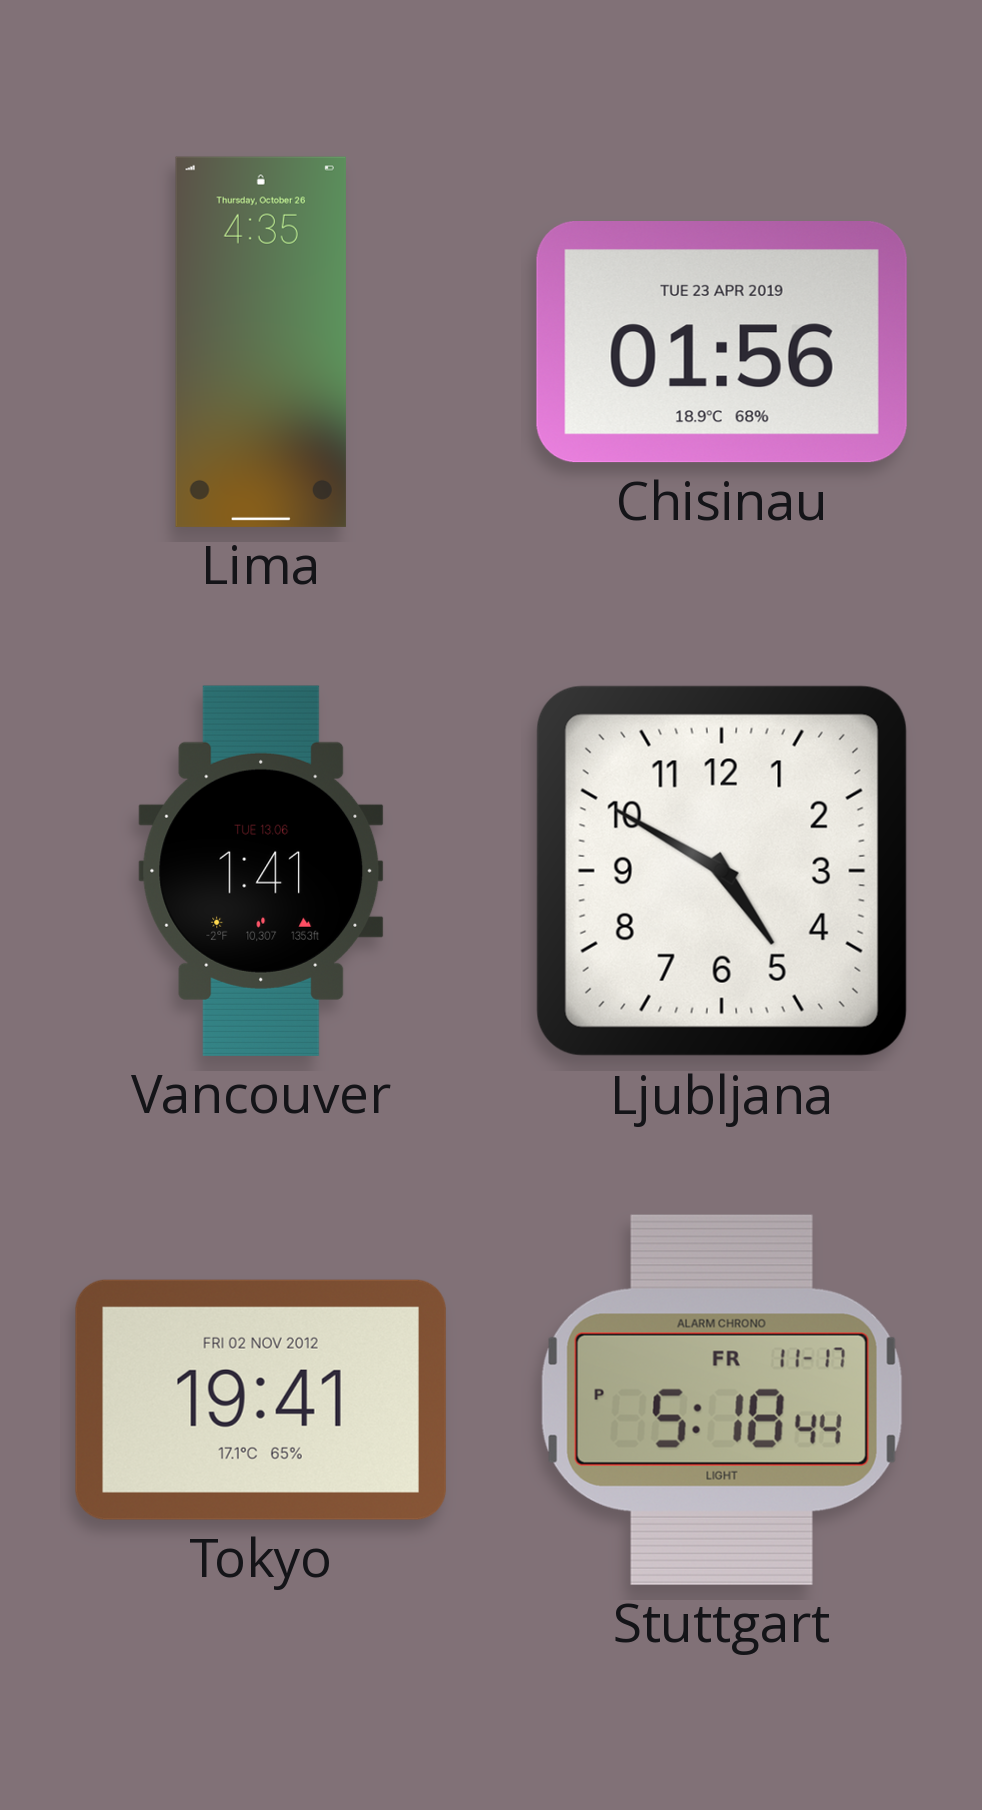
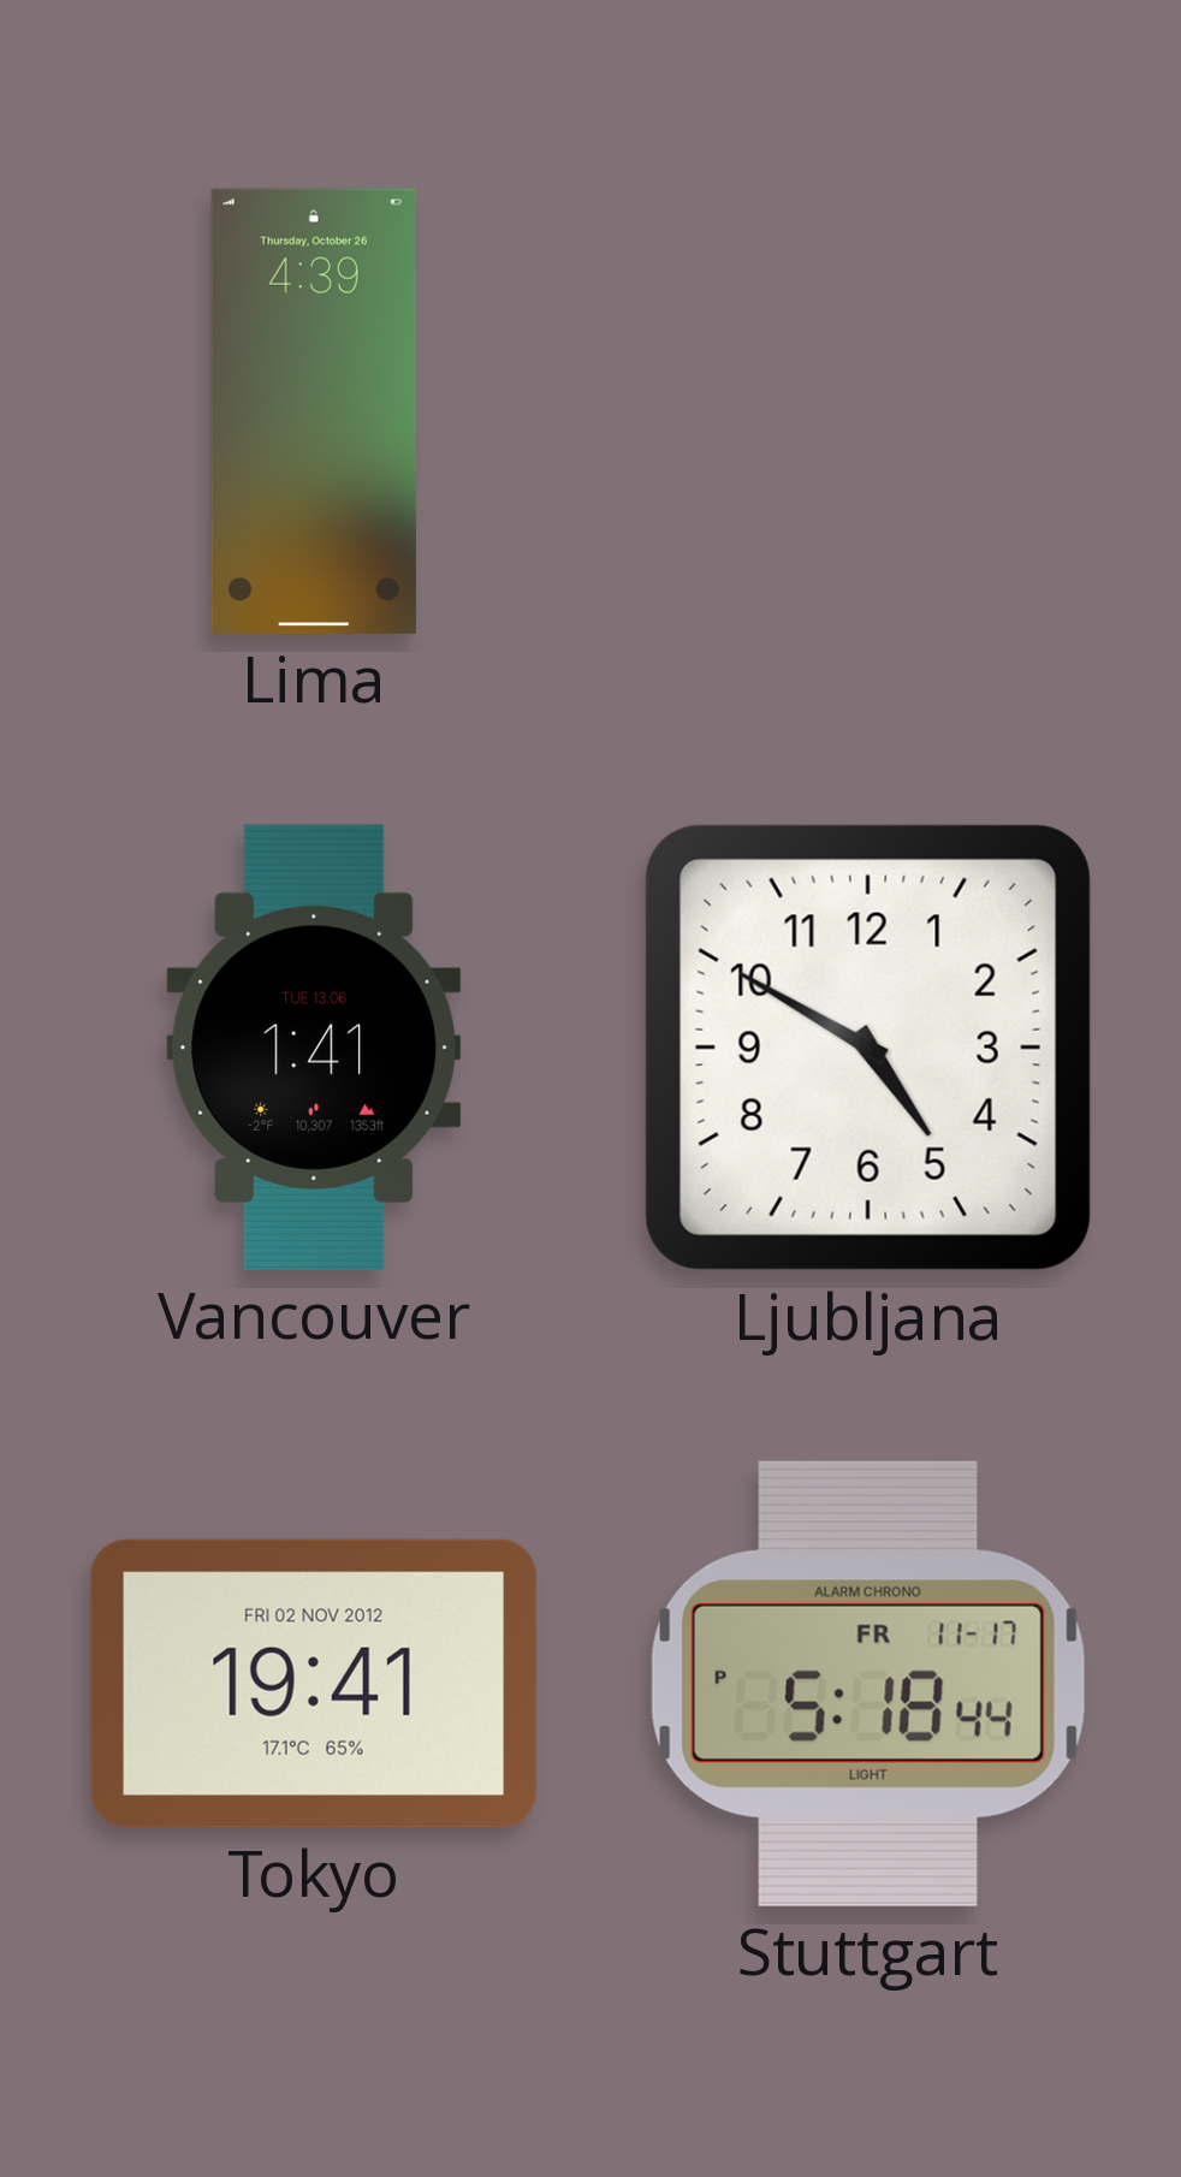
Lima: 4:35 -> 4:39
Chisinau: 01:56 -> none
